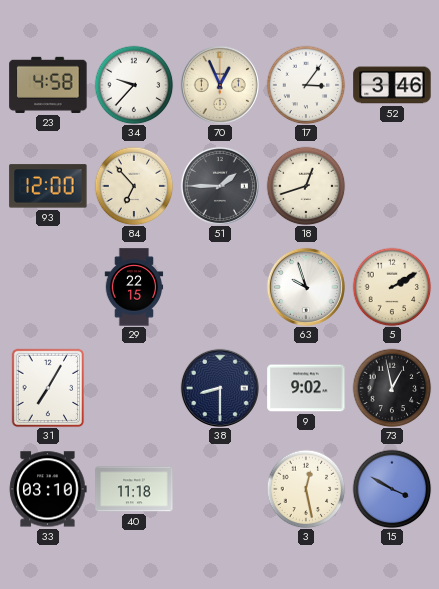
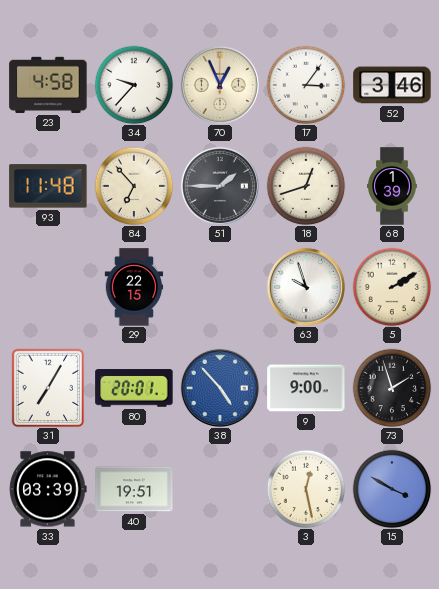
93: 12:00 -> 11:48
68: none -> 1:39
80: none -> 20:01
38: 8:30 -> 4:53
38 dial: navy -> blue
9: 9:02 -> 9:00
73: 12:58 -> 1:57
33: 03:10 -> 03:39
40: 11:18 -> 19:51
